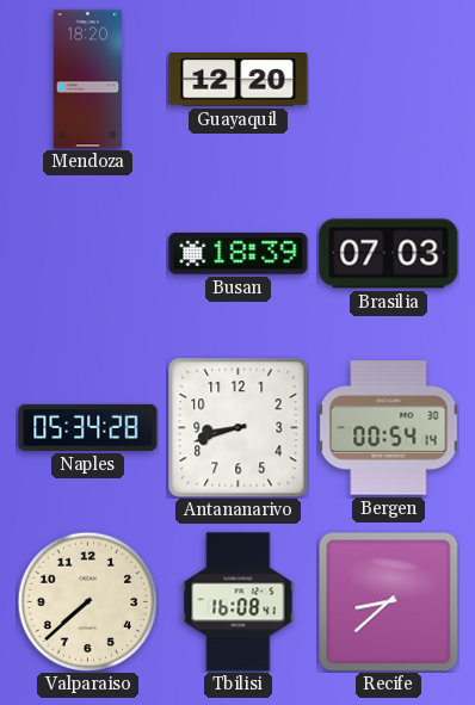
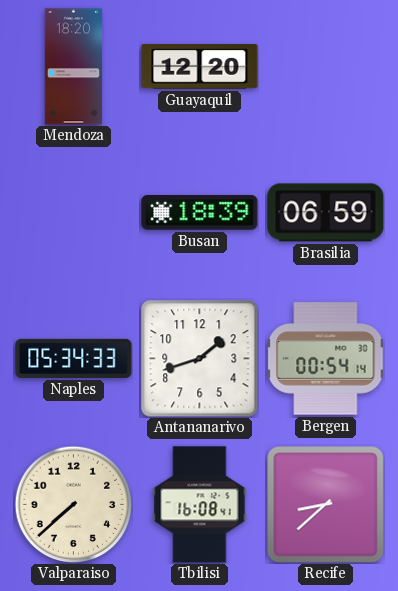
Brasilia: 07:03 -> 06:59
Naples: 05:34:28 -> 05:34:33
Antananarivo: 8:42 -> 1:42
